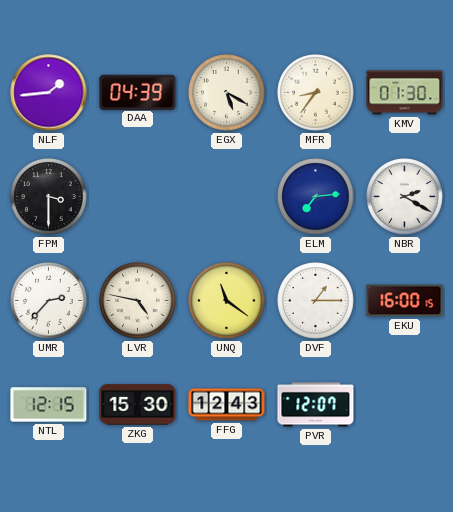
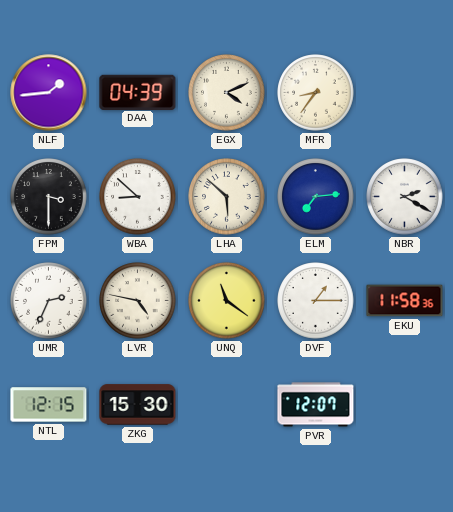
EGX: 5:20 -> 4:11
KMV: 01:30 -> none
WBA: none -> 8:52
LHA: none -> 5:52
UMR: 2:37 -> 2:34
EKU: 16:00 -> 11:58
FFG: 12:43 -> none
